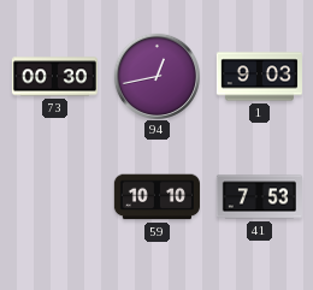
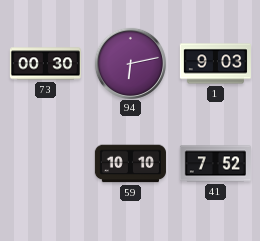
94: 12:43 -> 6:13
41: 7:53 -> 7:52
